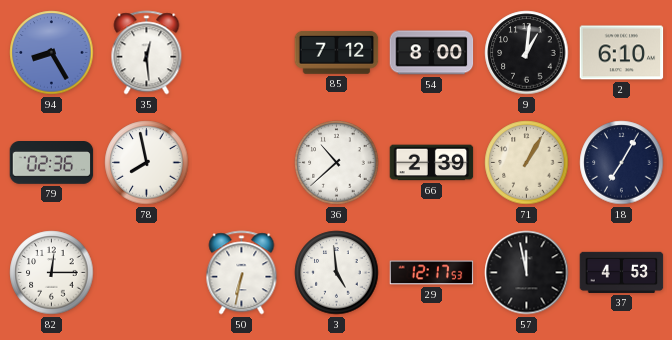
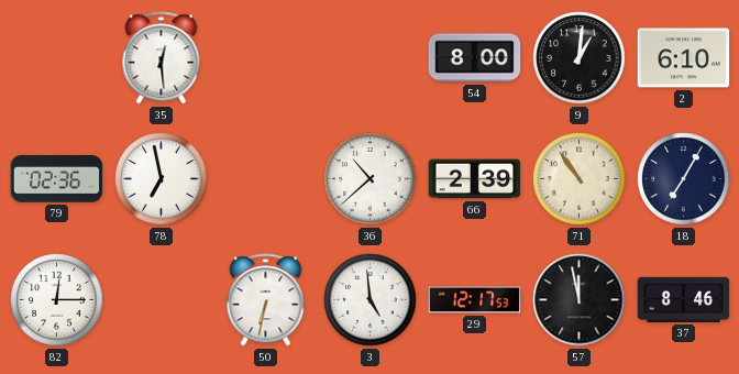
94: 8:25 -> none
85: 7:12 -> none
78: 7:58 -> 6:58
71: 1:05 -> 10:54
37: 4:53 -> 8:46
